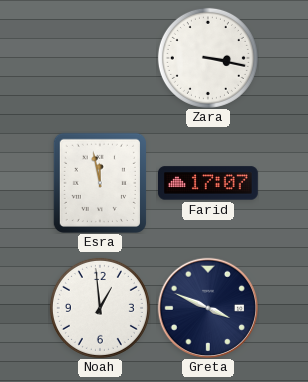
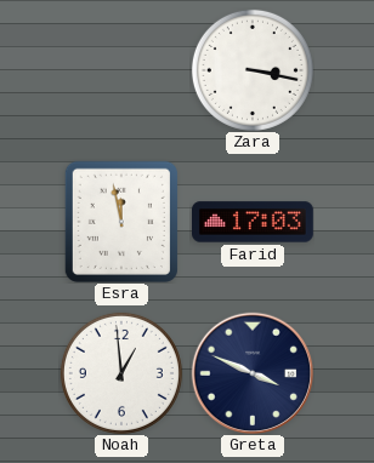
Farid: 17:07 -> 17:03
